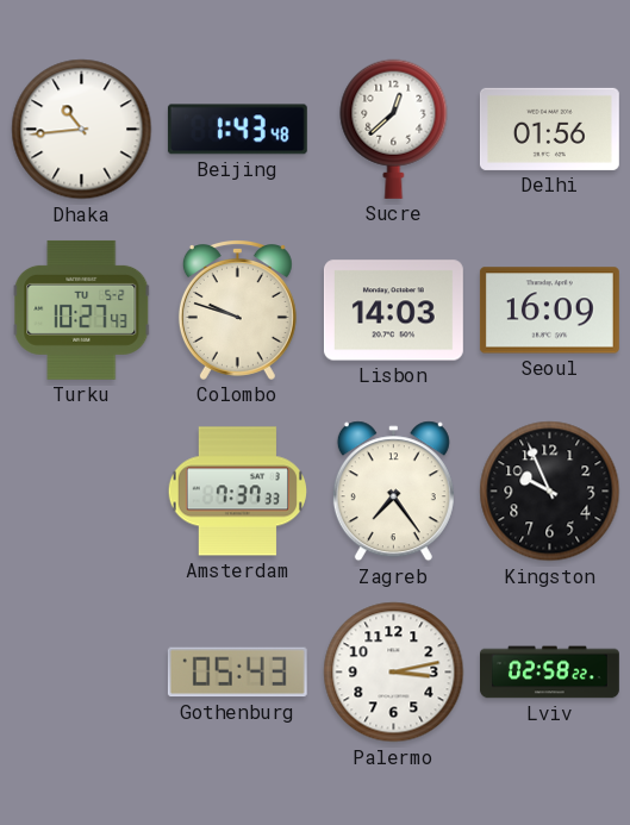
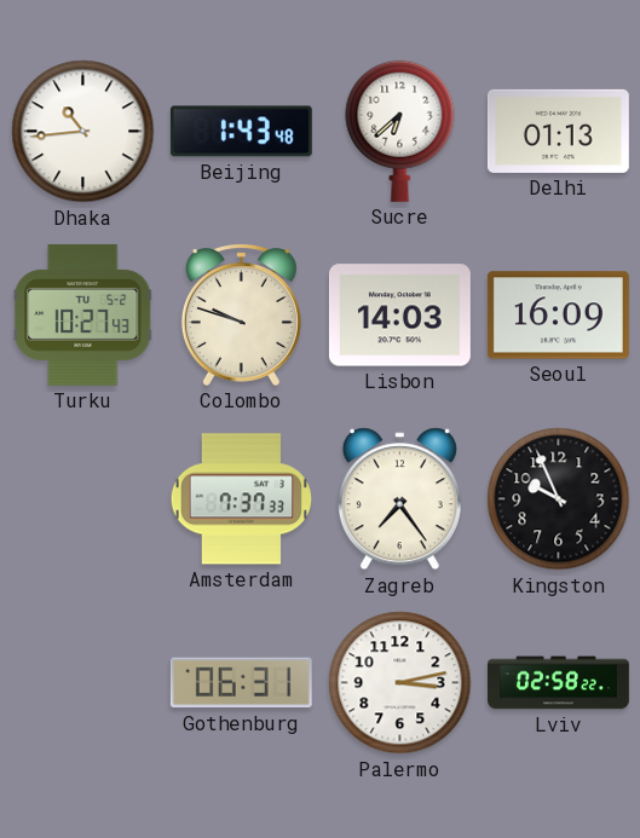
Sucre: 12:38 -> 6:38
Delhi: 01:56 -> 01:13
Gothenburg: 05:43 -> 06:31
